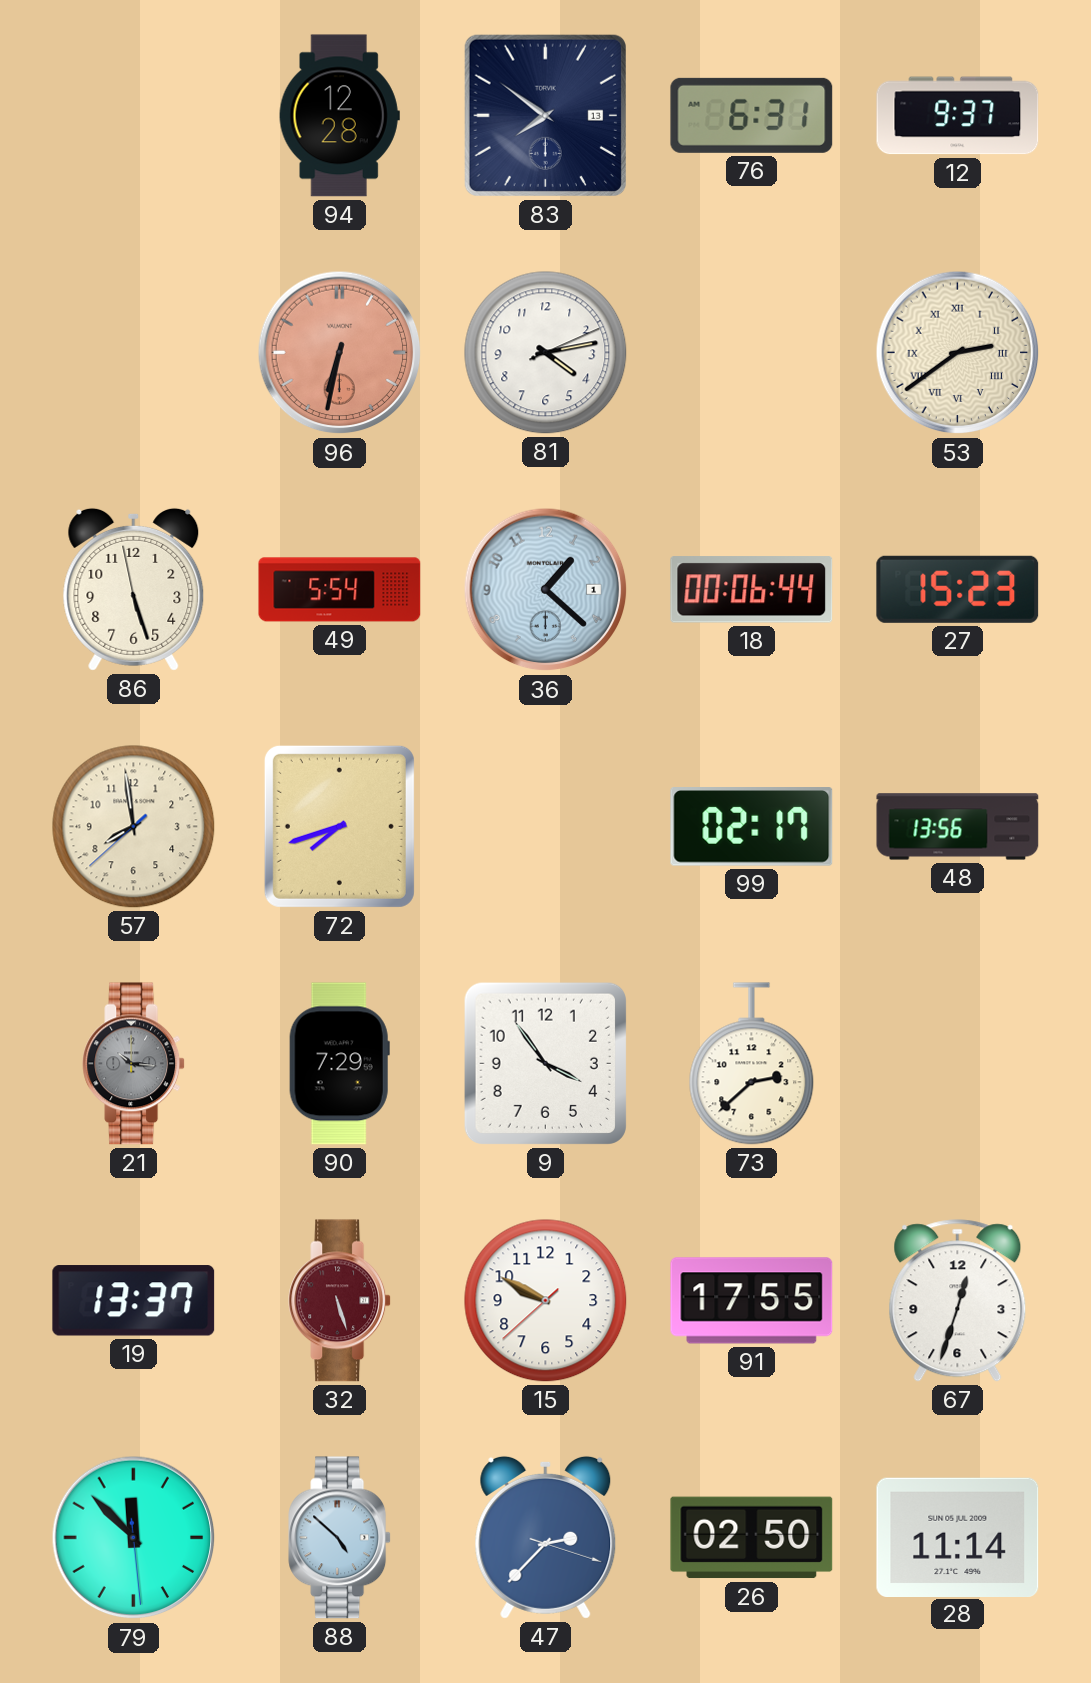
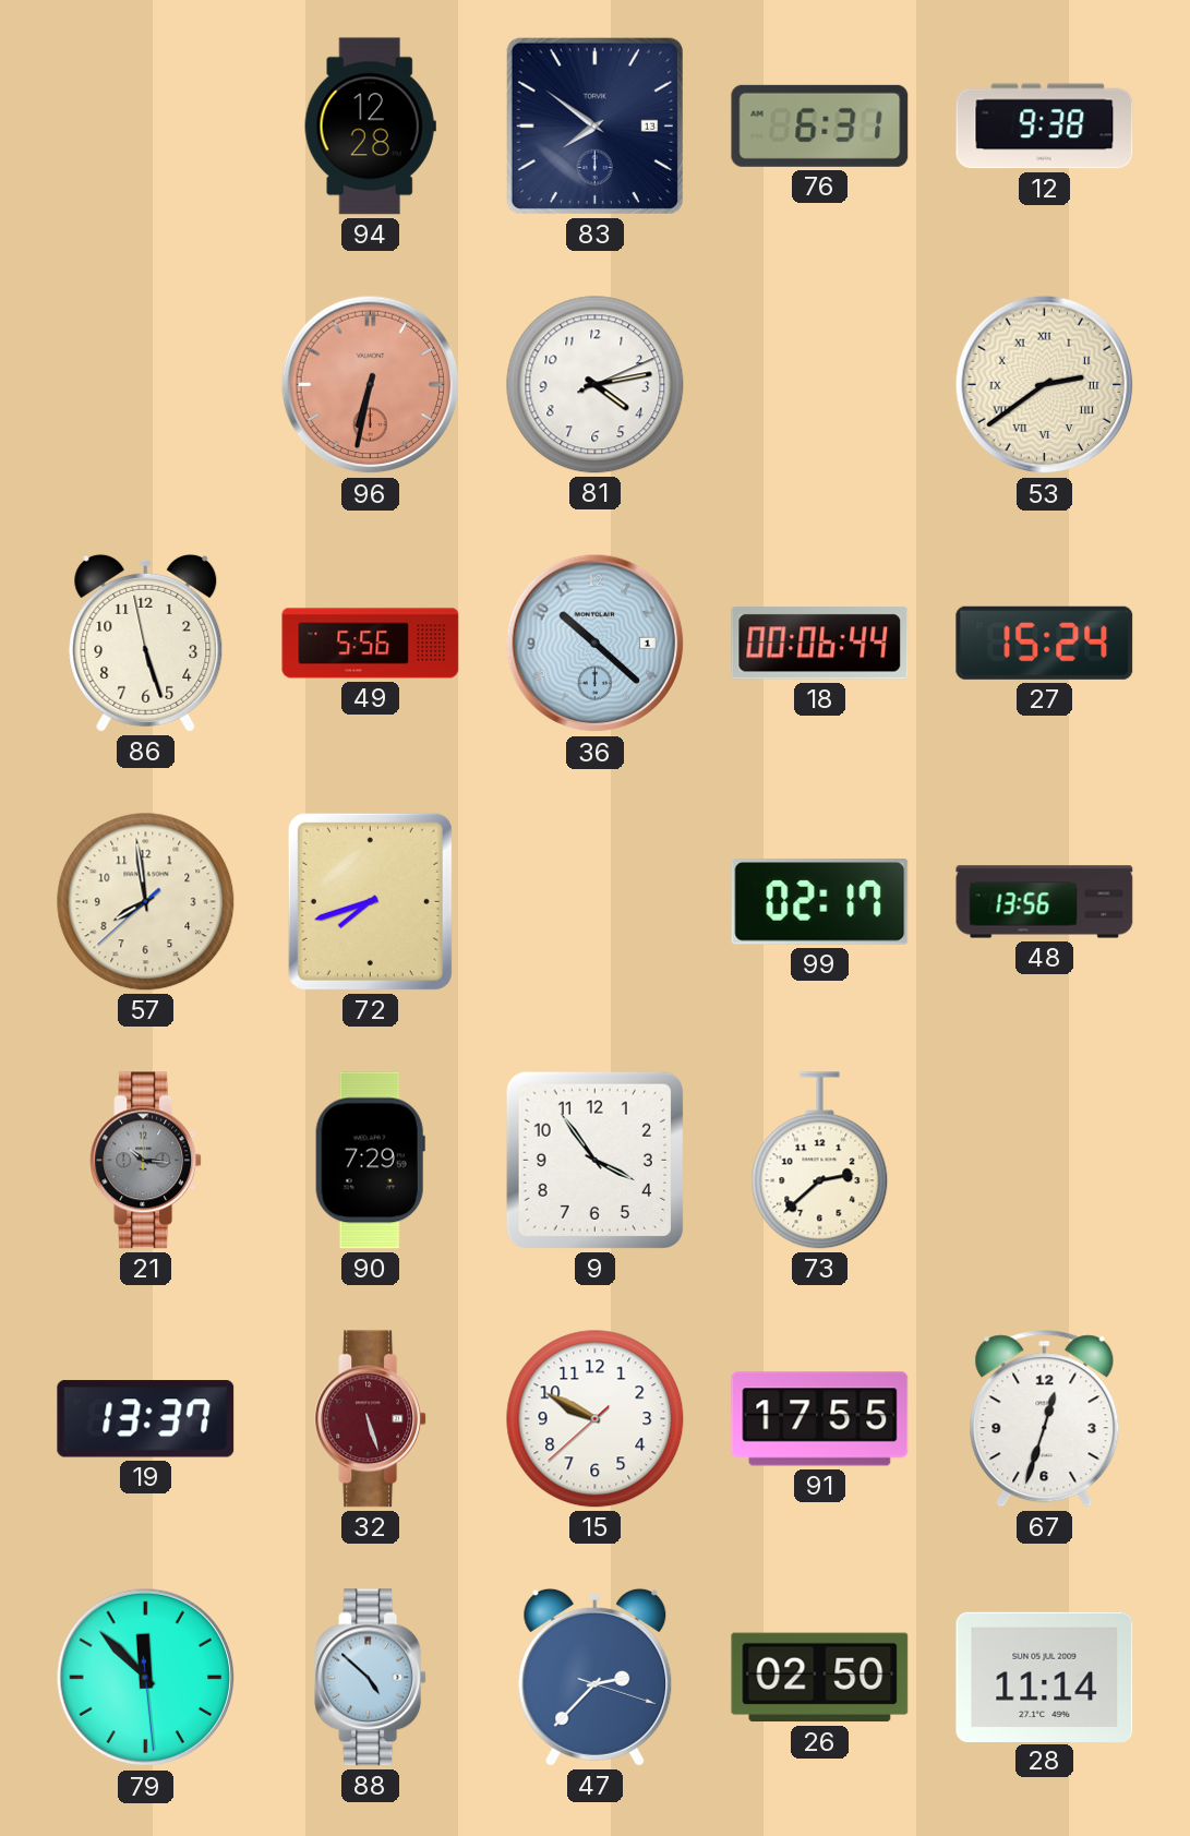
12: 9:37 -> 9:38
49: 5:54 -> 5:56
36: 1:22 -> 10:22
27: 15:23 -> 15:24
